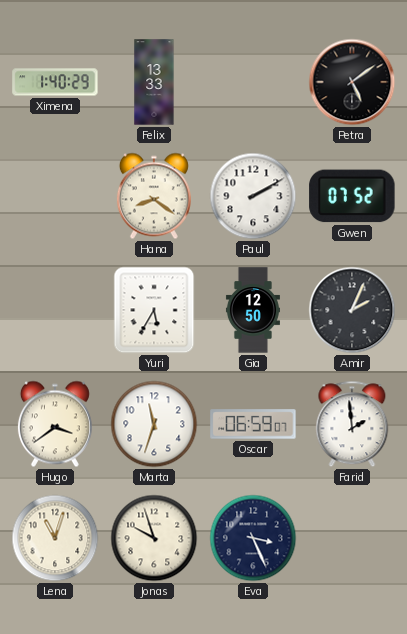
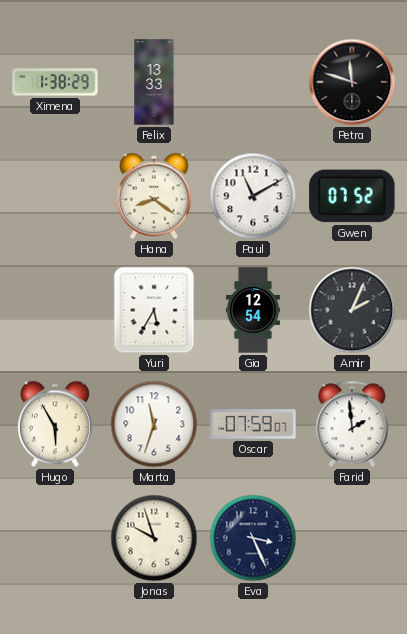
Ximena: 1:40 -> 1:38
Petra: 5:09 -> 11:48
Paul: 2:10 -> 11:10
Gia: 12:50 -> 12:54
Hugo: 3:39 -> 5:55
Oscar: 06:59 -> 07:59
Lena: 11:03 -> none
